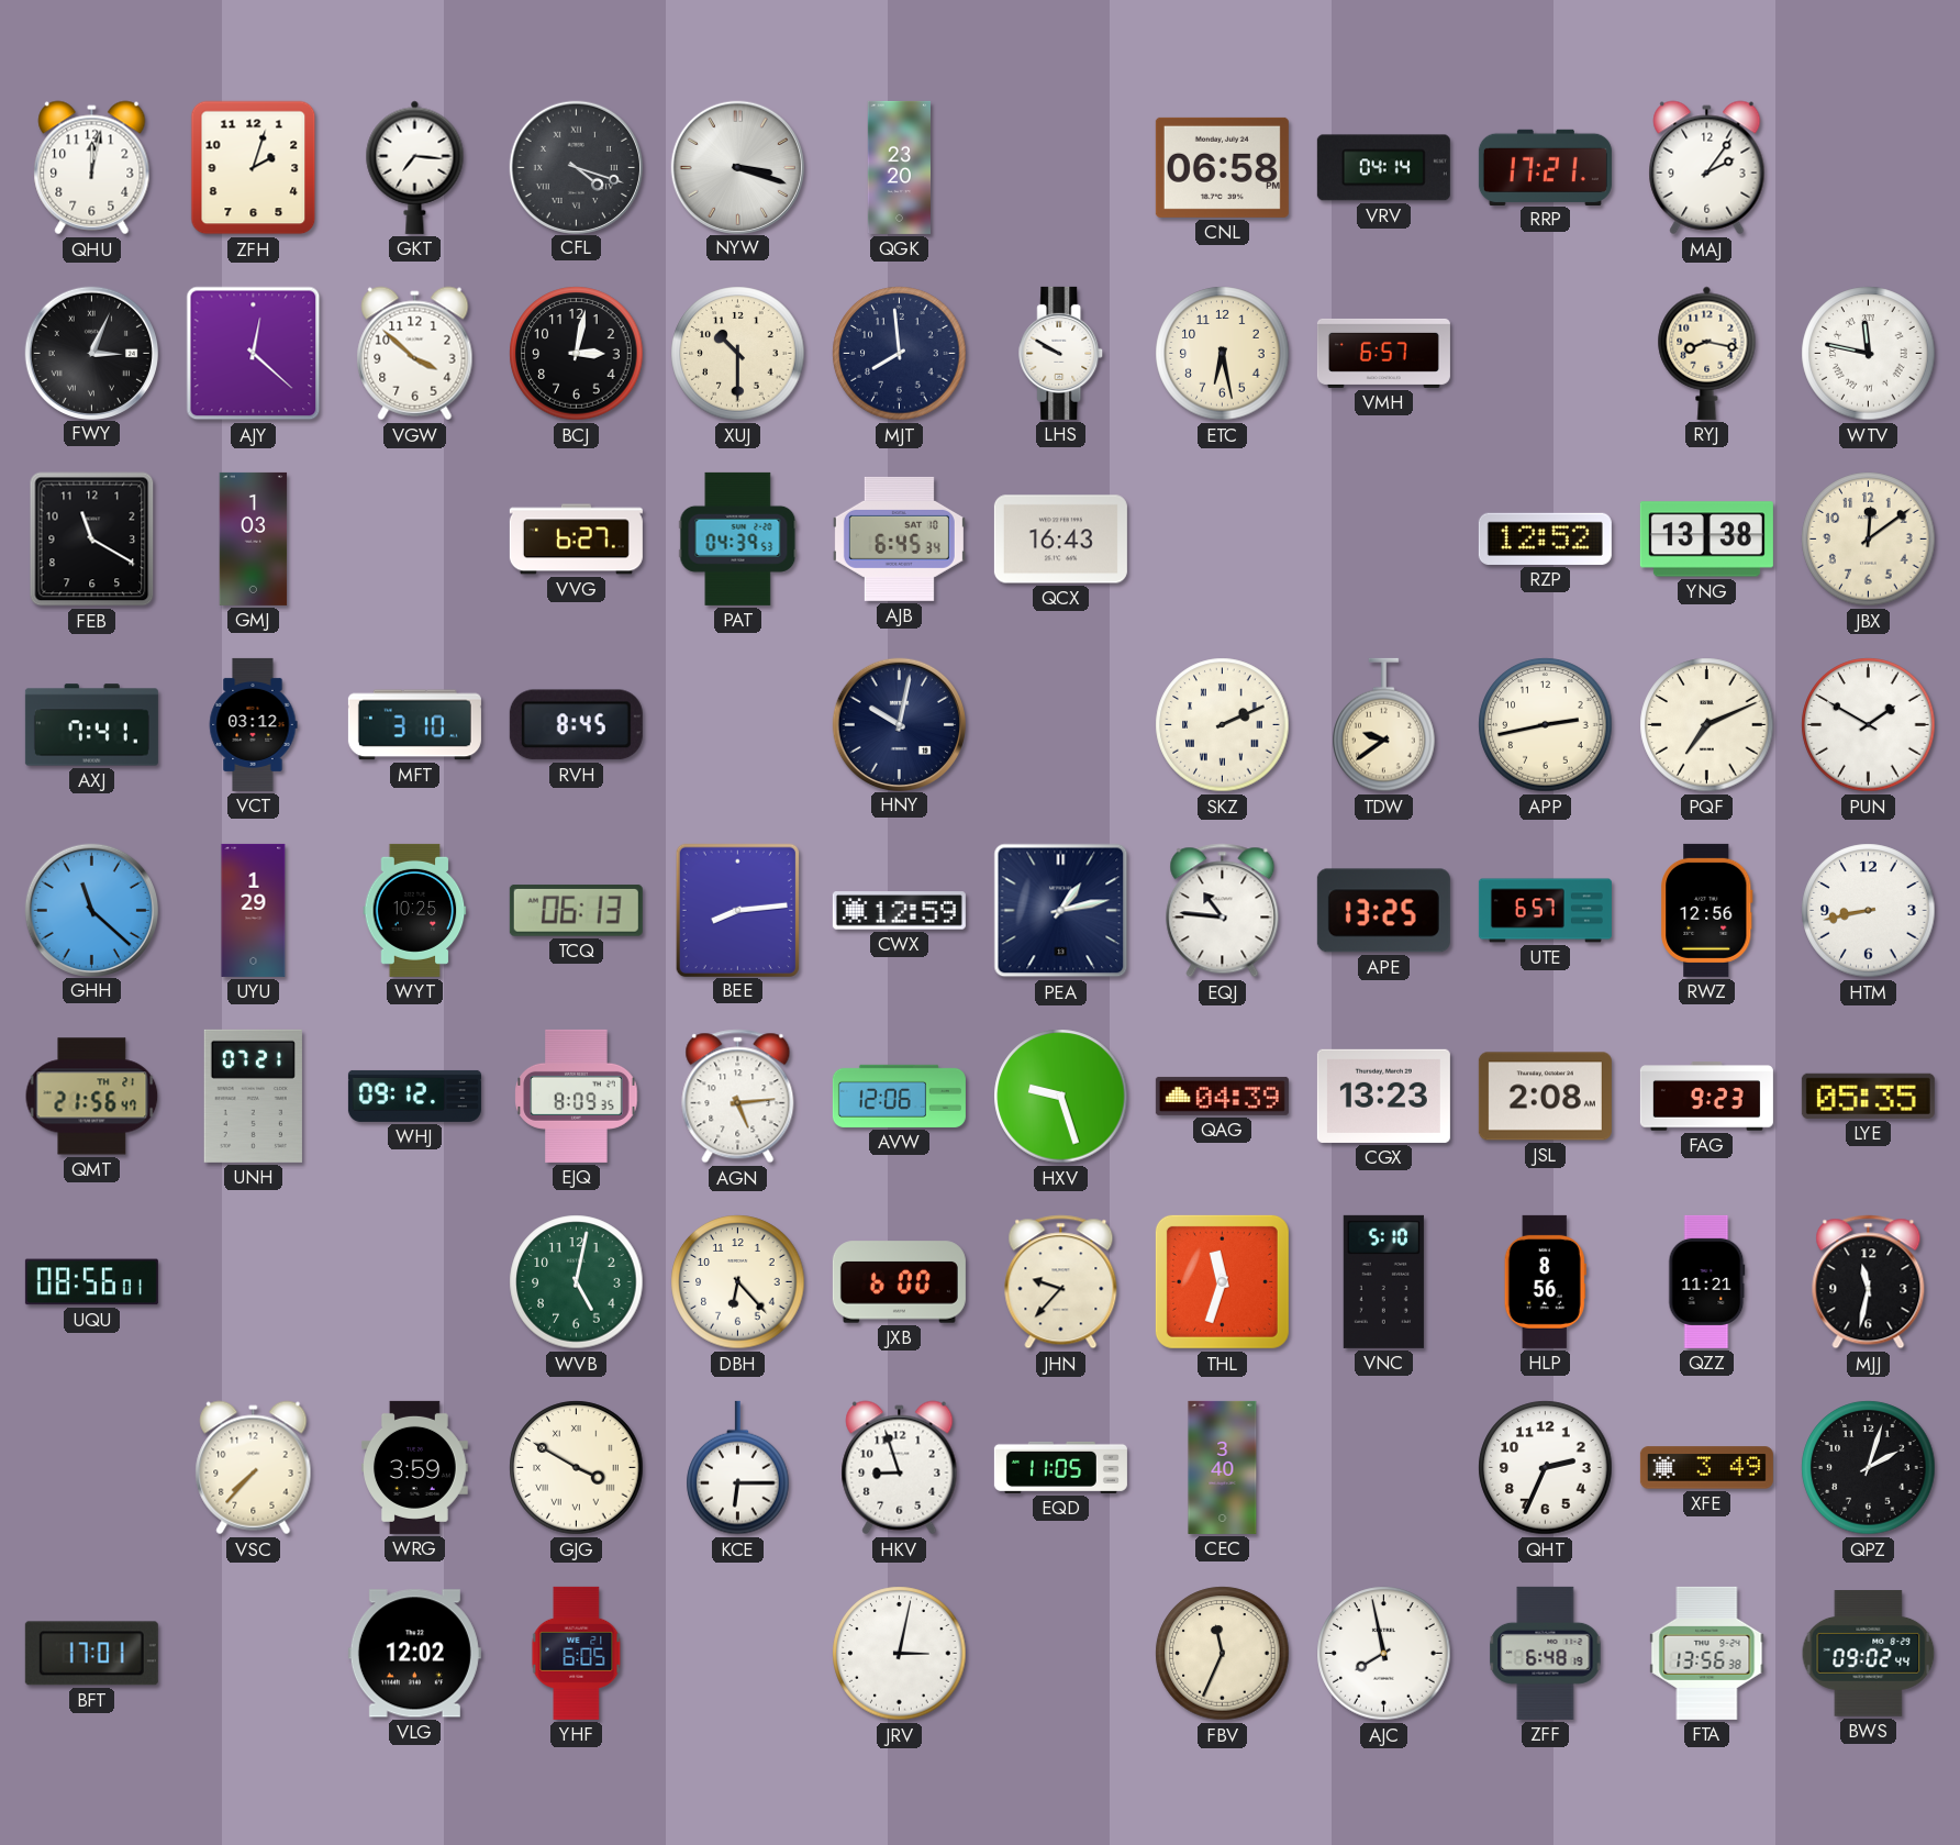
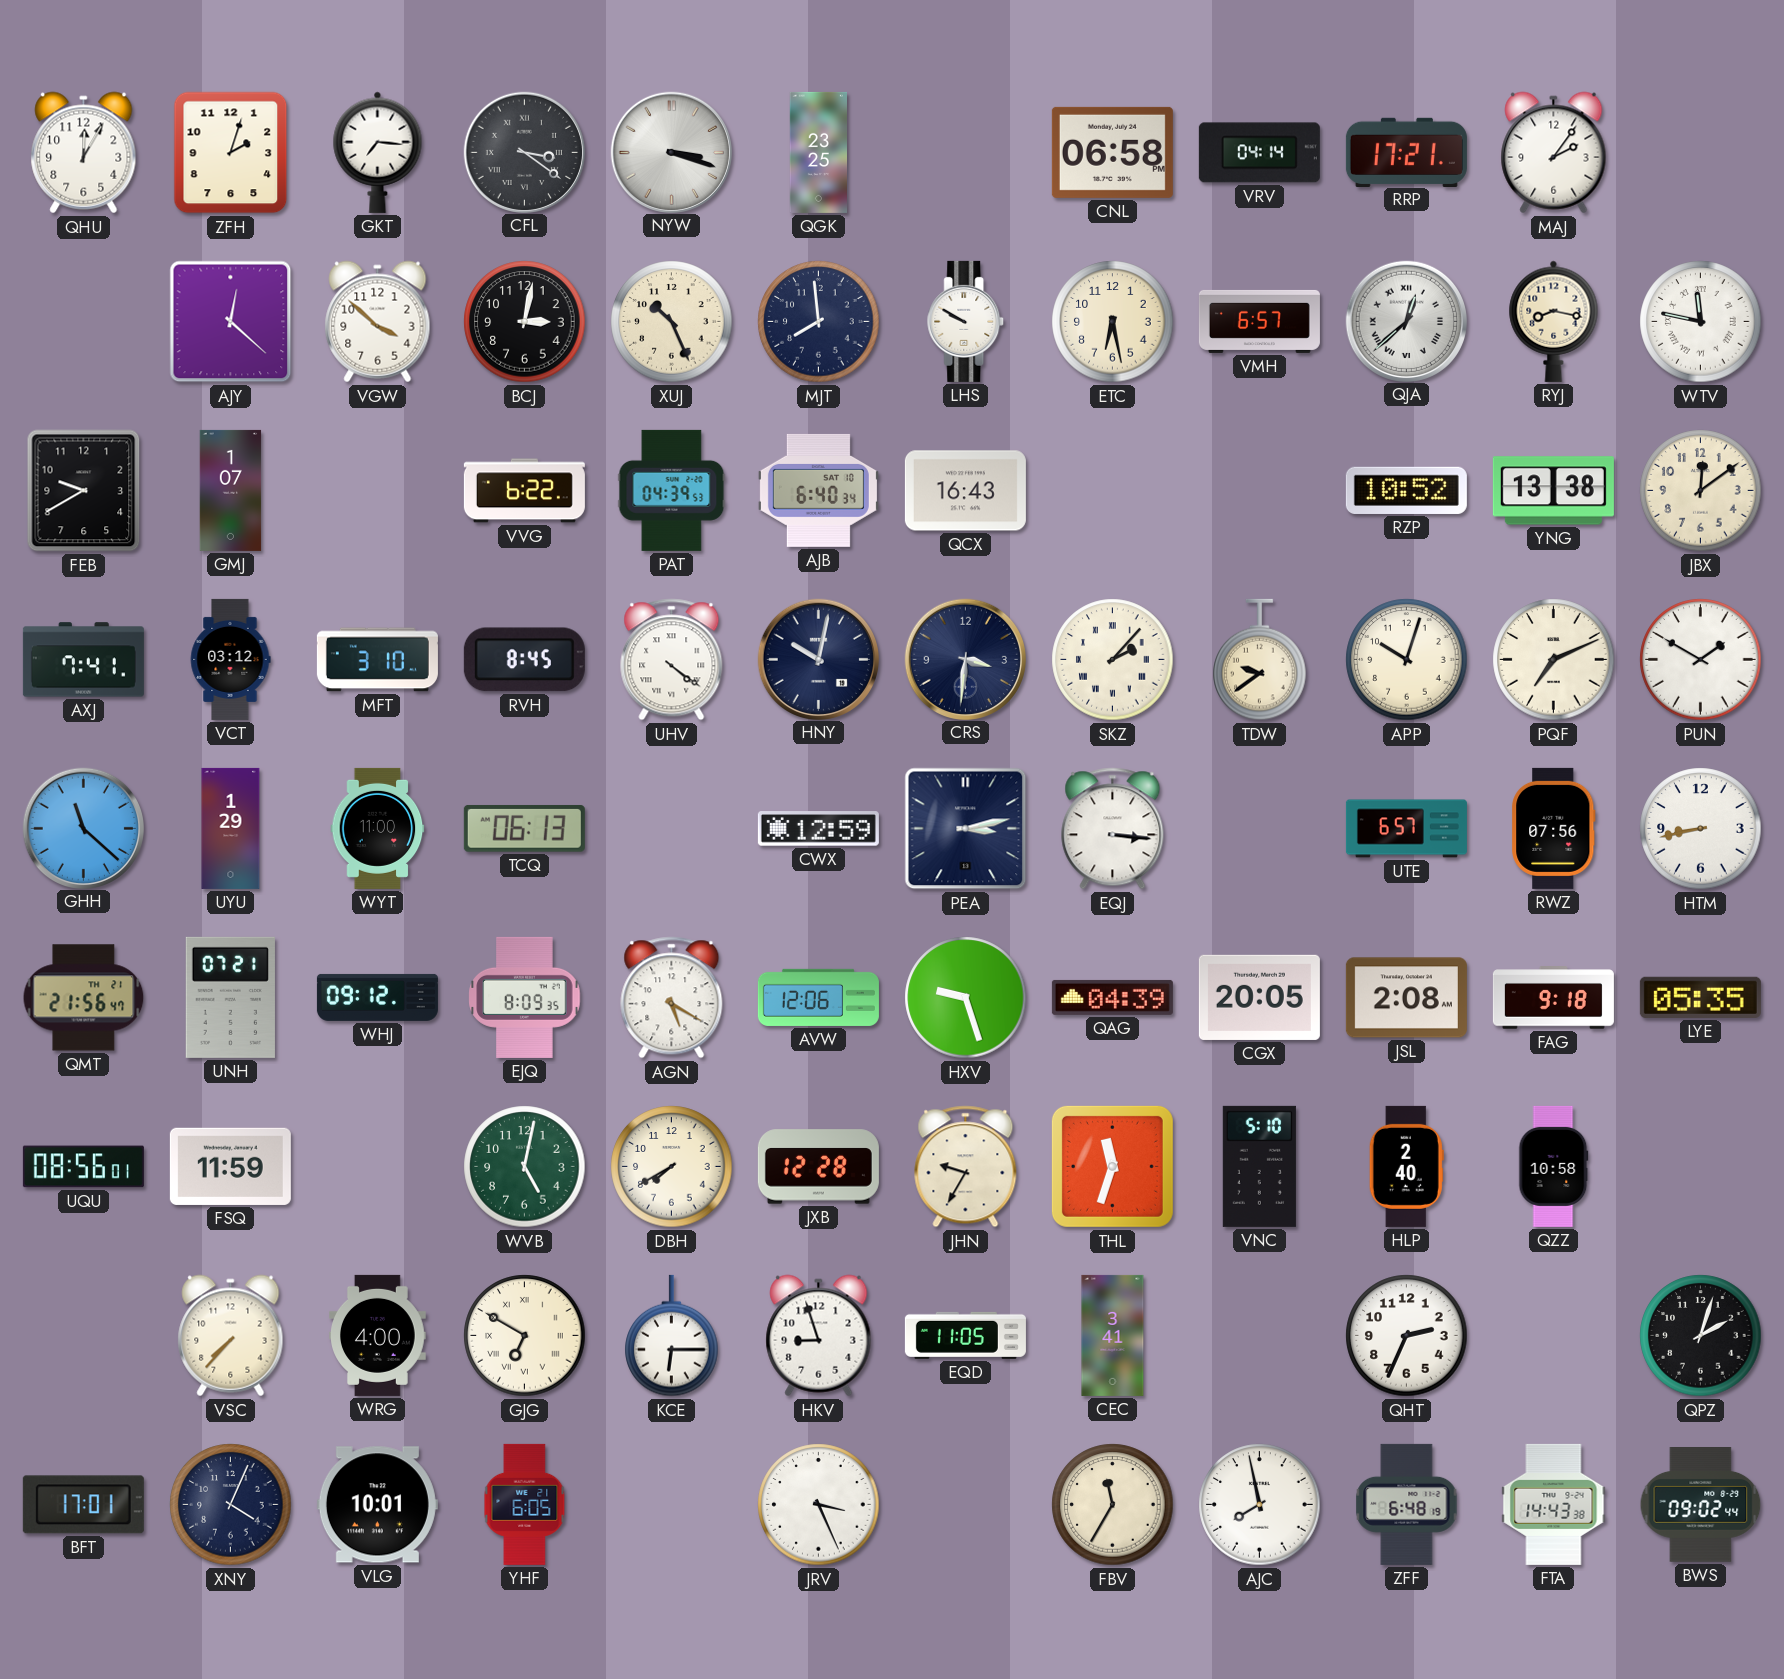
QHU: 12:02 -> 12:05
CFL: 4:18 -> 3:21
QGK: 23:20 -> 23:25
FWY: 3:04 -> none
XUJ: 10:30 -> 10:26
QJA: none -> 12:38
FEB: 11:20 -> 9:40
GMJ: 1:03 -> 1:07
VVG: 6:27 -> 6:22
AJB: 6:45 -> 6:40
RZP: 12:52 -> 10:52
UHV: none -> 4:21
CRS: none -> 3:31
SKZ: 2:11 -> 2:07
APP: 2:43 -> 10:03
WYT: 10:25 -> 11:00
BEE: 8:14 -> none
PEA: 1:13 -> 3:13
EQJ: 10:46 -> 3:16
APE: 13:25 -> none
RWZ: 12:56 -> 07:56
AGN: 5:14 -> 5:20
CGX: 13:23 -> 20:05
FAG: 9:23 -> 9:18
FSQ: none -> 11:59
DBH: 6:23 -> 7:40
JXB: 6:00 -> 12:28
JHN: 9:37 -> 9:35
HLP: 8:56 -> 2:40
QZZ: 11:21 -> 10:58
MJJ: 11:32 -> none
WRG: 3:59 -> 4:00
GJG: 3:50 -> 6:50
CEC: 3:40 -> 3:41
XFE: 3:49 -> none
XNY: none -> 4:04
VLG: 12:02 -> 10:01
JRV: 3:02 -> 3:26
FBV: 11:34 -> 11:35
FTA: 13:56 -> 14:43
